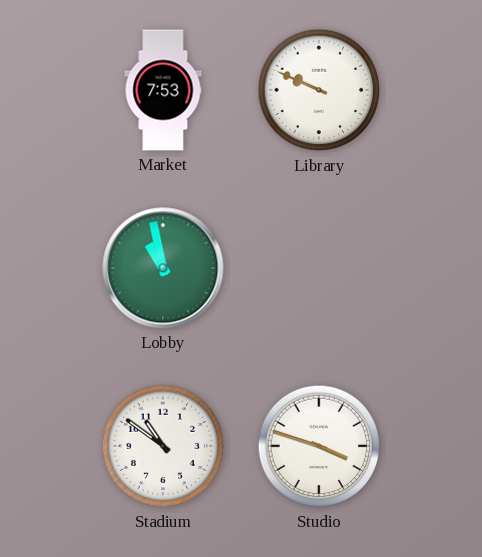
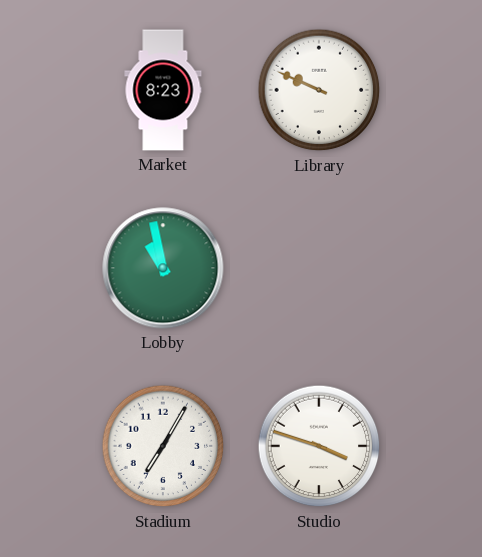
Market: 7:53 -> 8:23
Stadium: 10:51 -> 7:05
